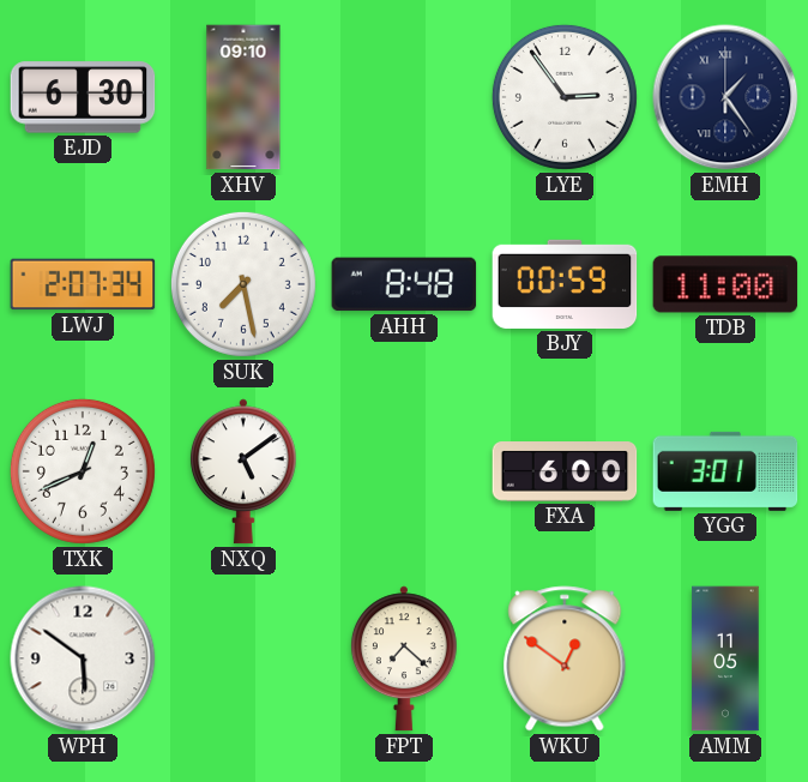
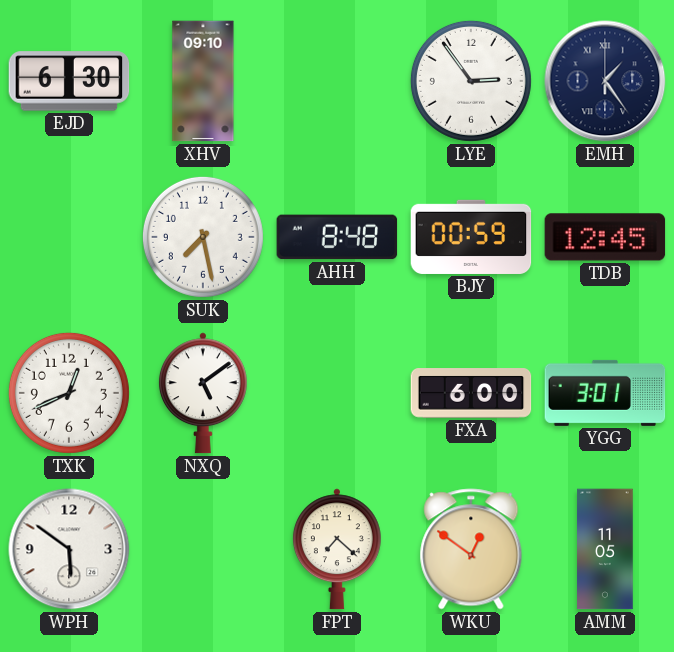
LWJ: 2:07 -> none
TDB: 11:00 -> 12:45
